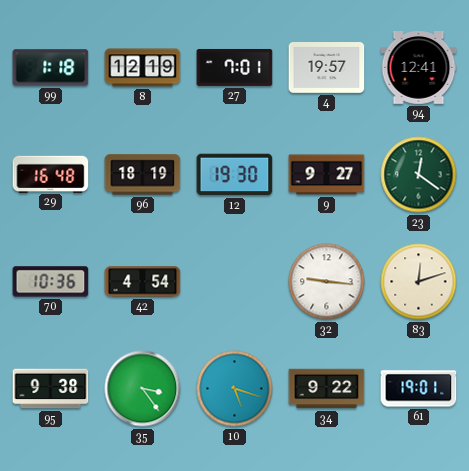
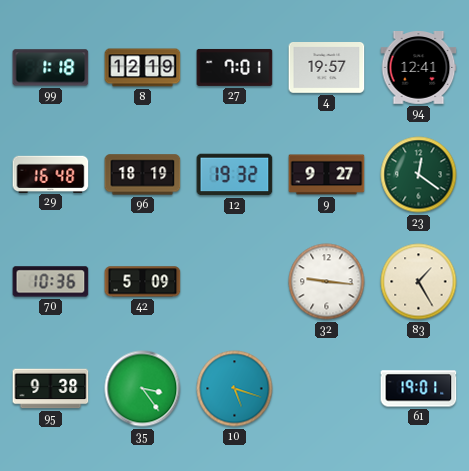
12: 19:30 -> 19:32
42: 4:54 -> 5:09
83: 12:12 -> 1:25
34: 9:22 -> none
